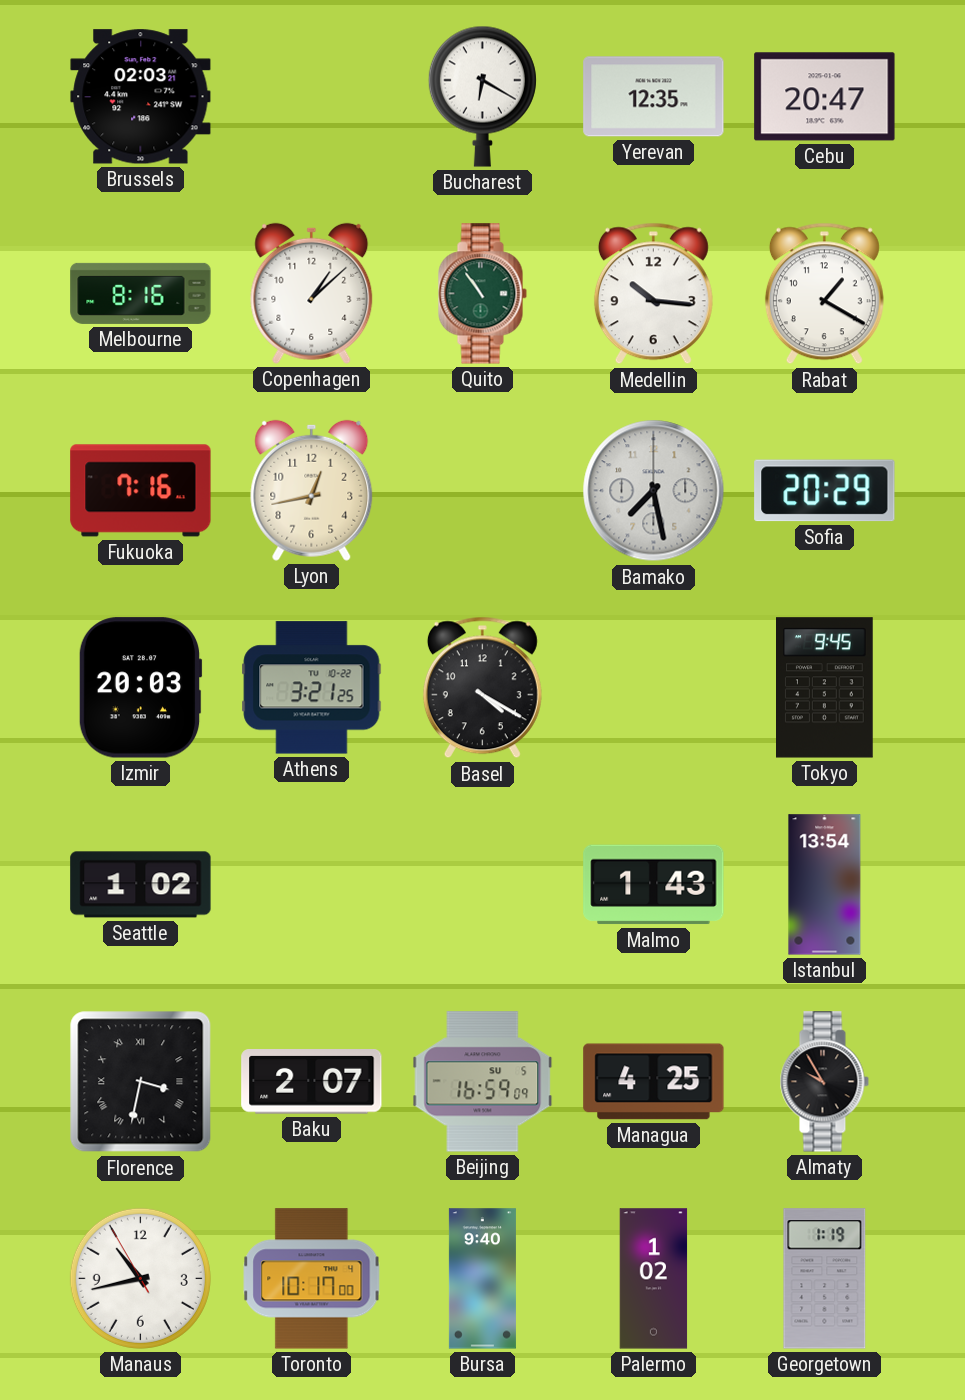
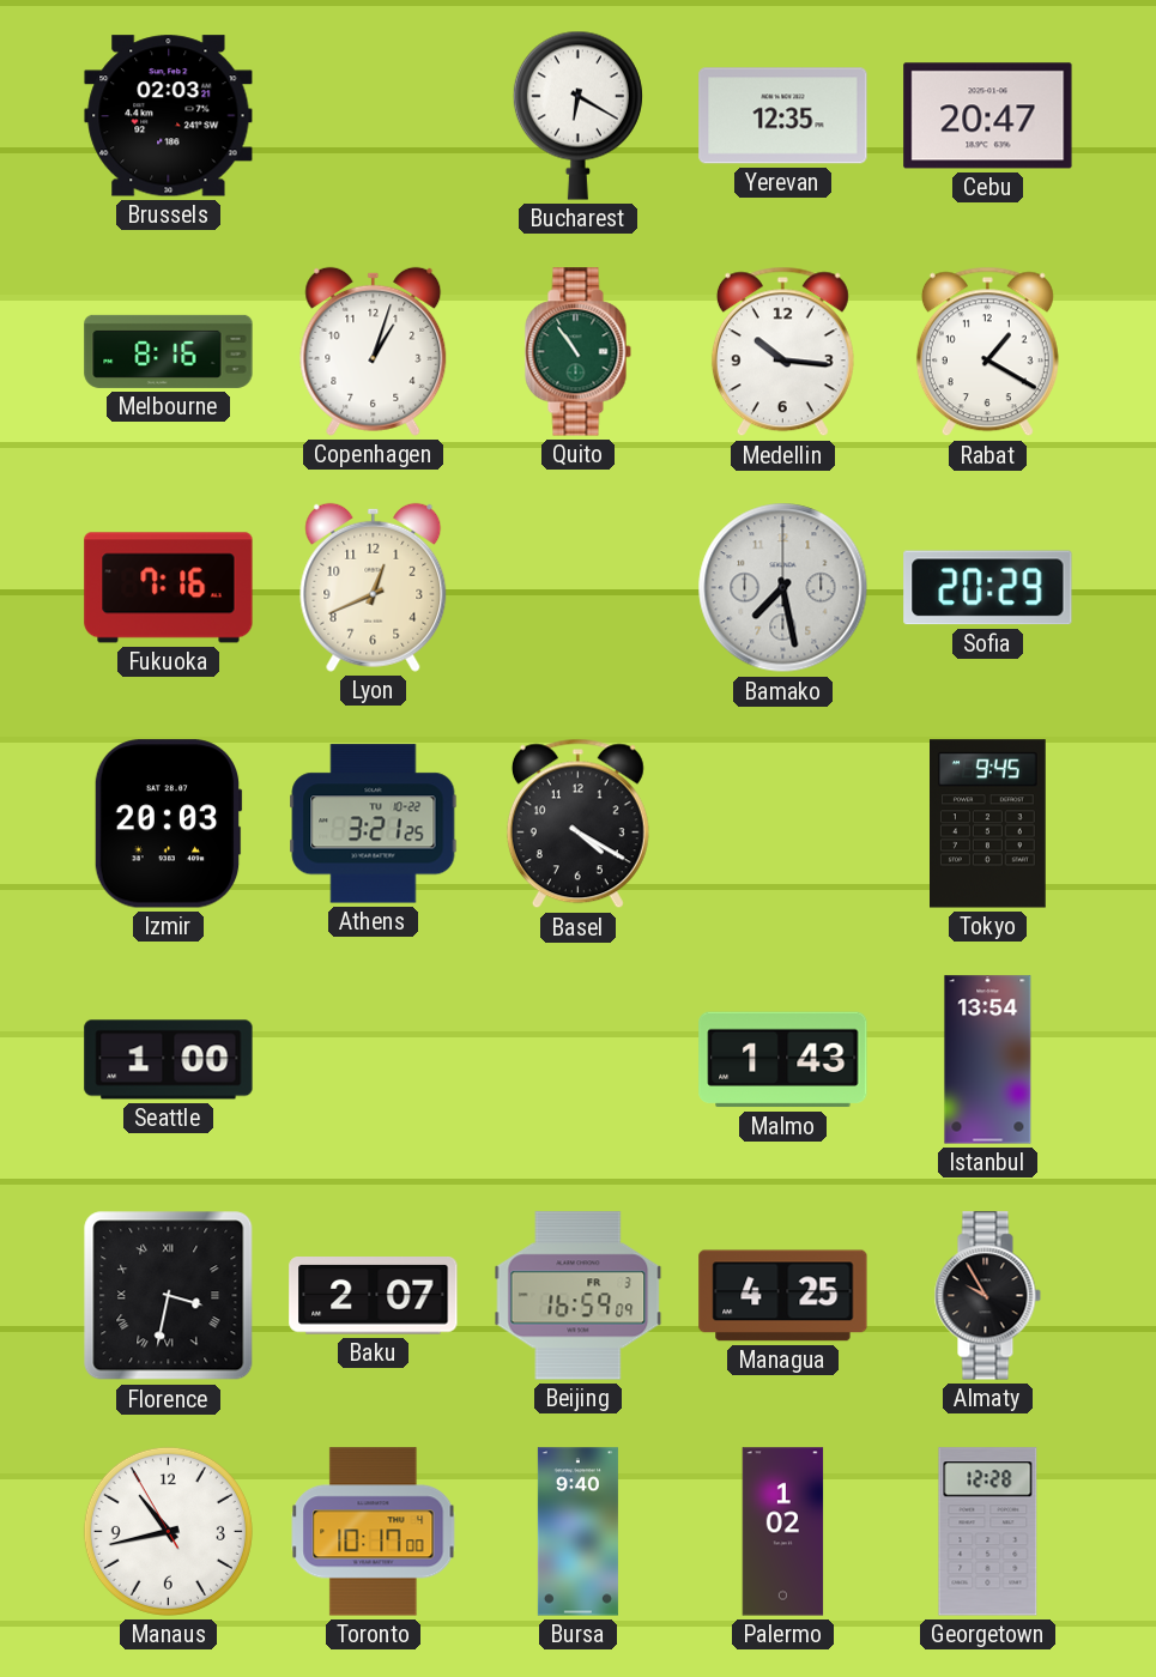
Copenhagen: 1:08 -> 1:03
Lyon: 12:43 -> 12:41
Seattle: 1:02 -> 1:00
Beijing date: SU 5 -> FR 3
Georgetown: 1:19 -> 12:28
